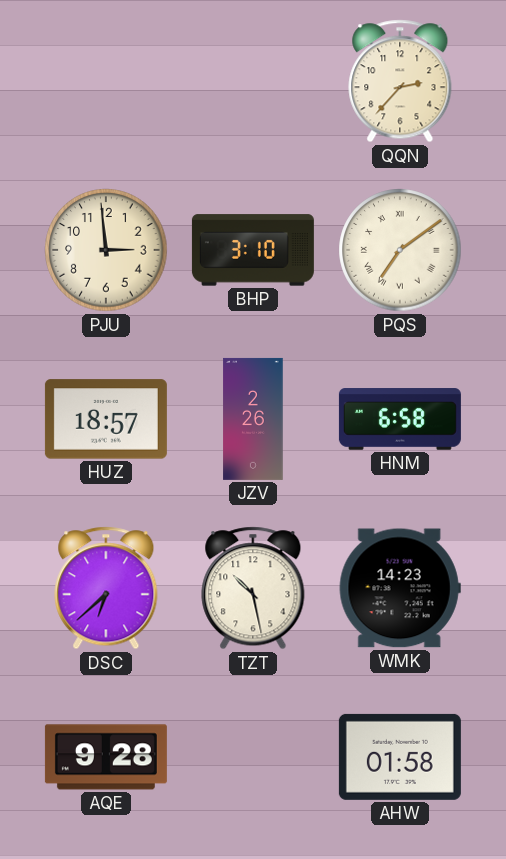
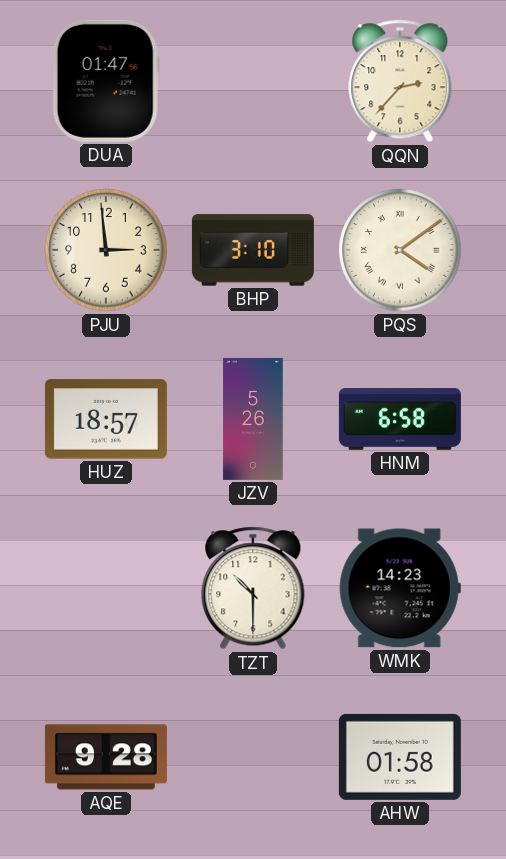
DUA: none -> 01:47
PQS: 7:09 -> 4:09
JZV: 2:26 -> 5:26
DSC: 6:38 -> none
TZT: 10:28 -> 10:30
